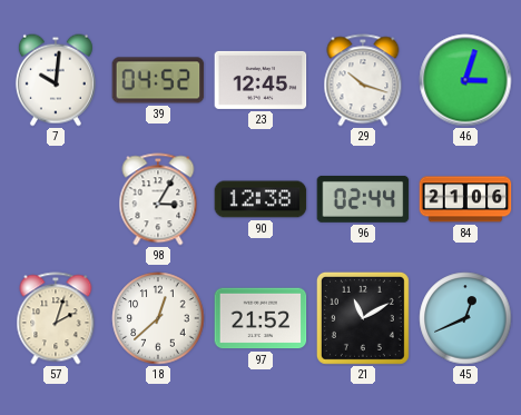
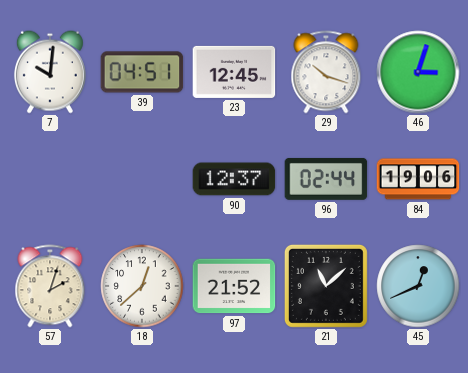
39: 04:52 -> 04:51
98: 3:05 -> none
90: 12:38 -> 12:37
84: 21:06 -> 19:06
21: 11:10 -> 11:08
